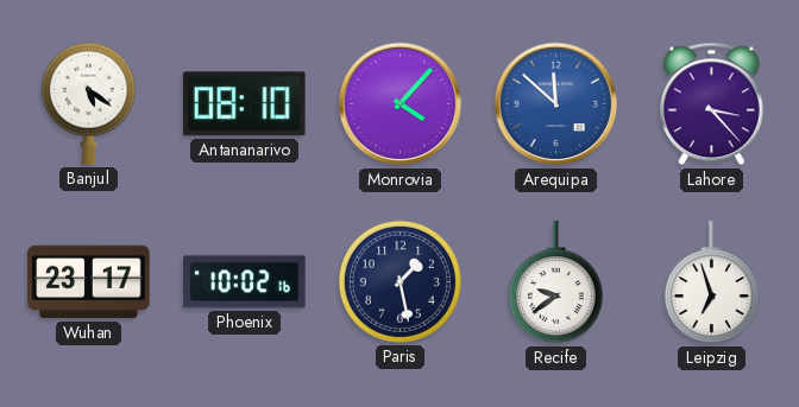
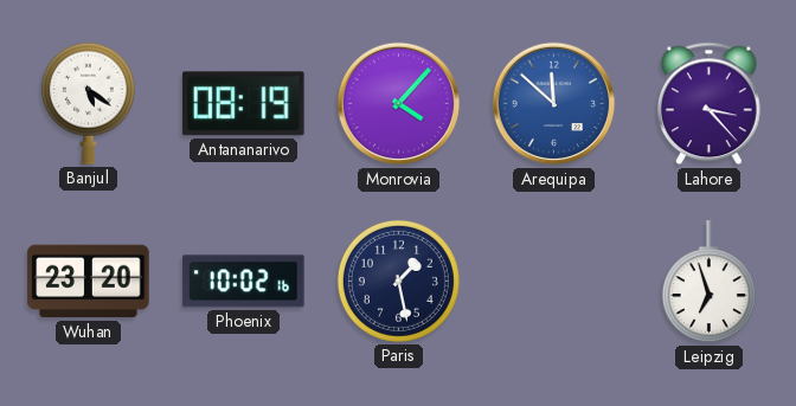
Antananarivo: 08:10 -> 08:19
Wuhan: 23:17 -> 23:20
Recife: 9:39 -> none
